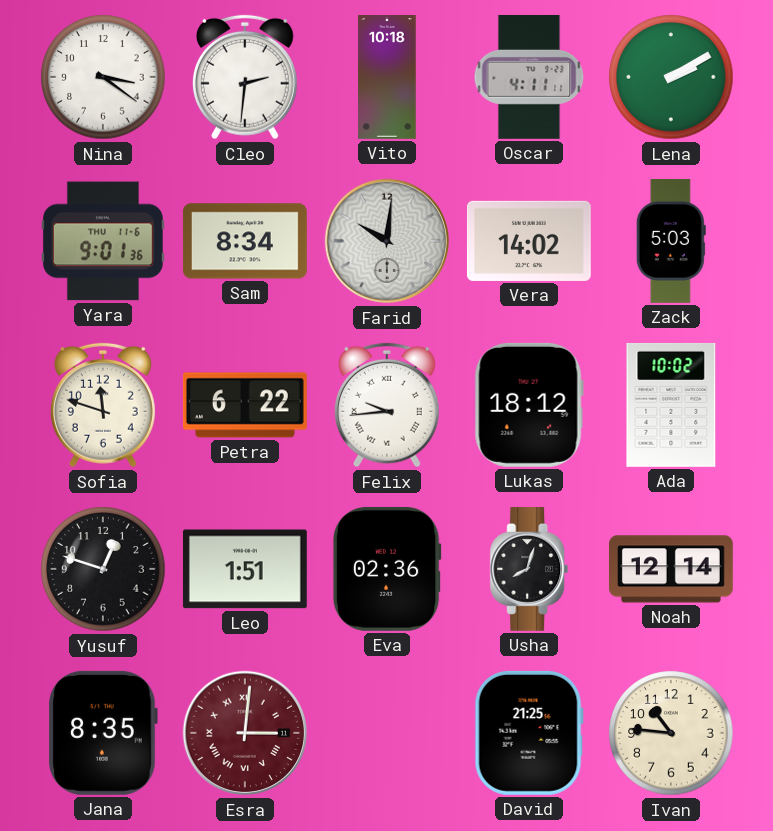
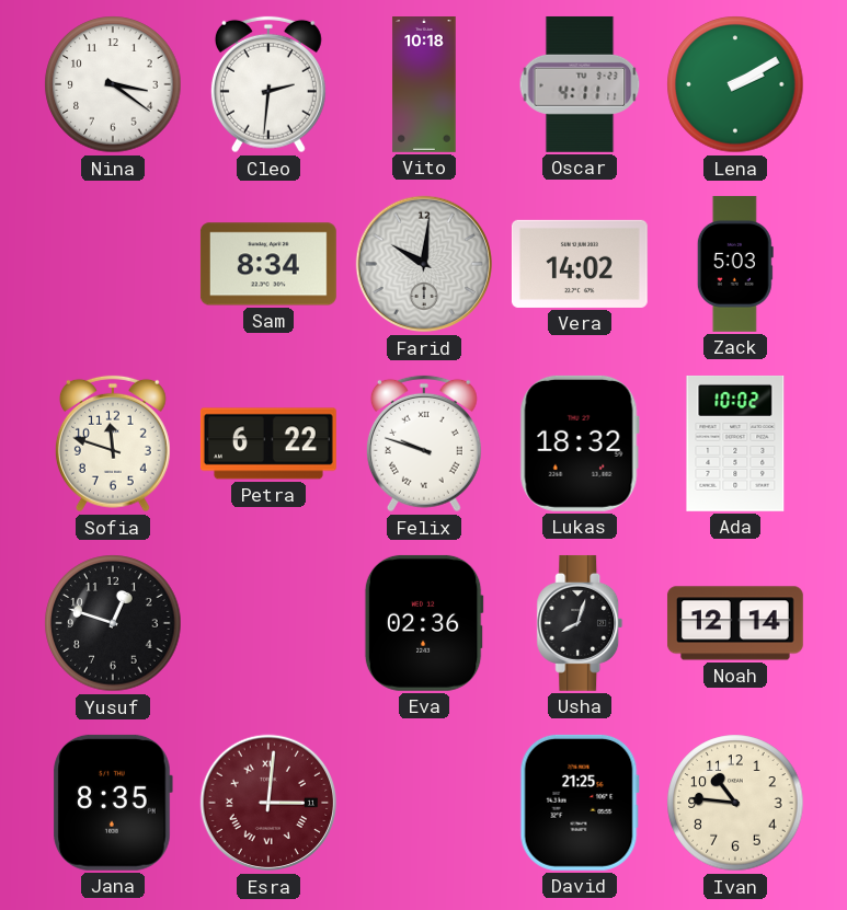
Yara: 9:01 -> none
Felix: 9:44 -> 9:48
Lukas: 18:12 -> 18:32
Leo: 1:51 -> none
